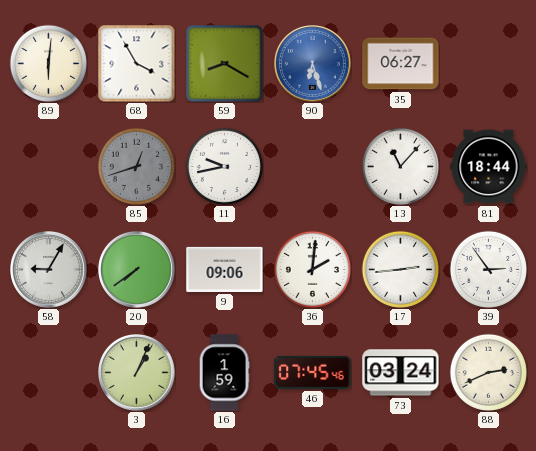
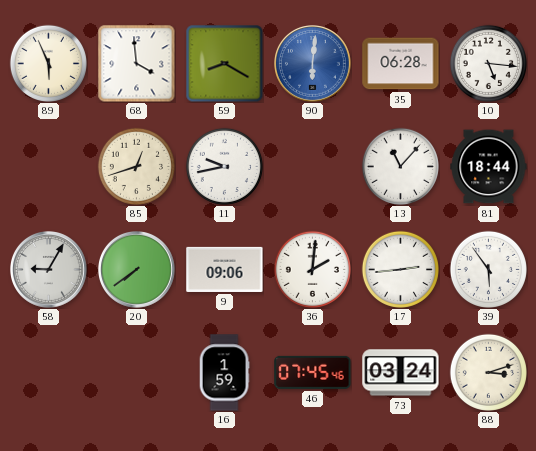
89: 6:01 -> 5:56
68: 3:55 -> 3:59
90: 6:27 -> 6:01
35: 06:27 -> 06:28
10: none -> 5:16
85 dial: grey -> cream
39: 2:54 -> 5:54
3: 1:04 -> none
88: 2:41 -> 3:12
